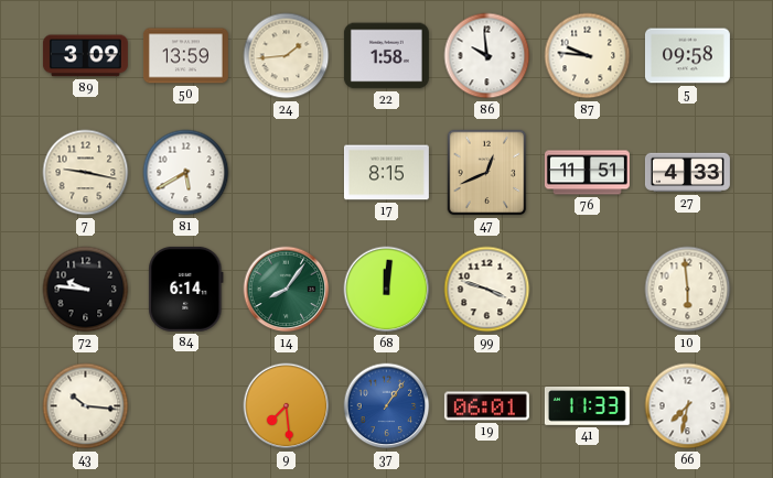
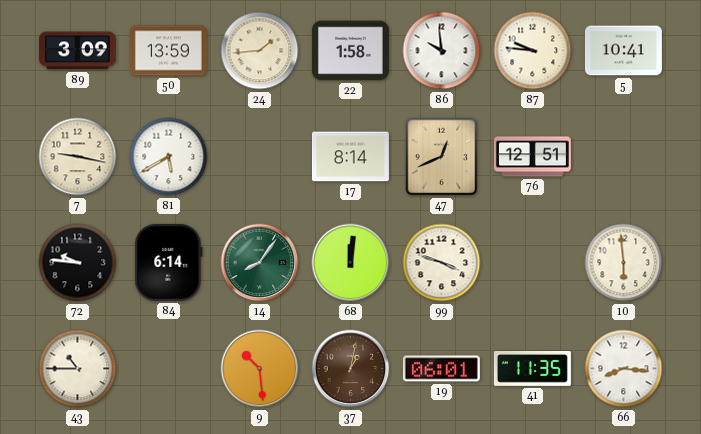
5: 09:58 -> 10:41
17: 8:15 -> 8:14
76: 11:51 -> 12:51
27: 4:33 -> none
43: 10:16 -> 10:45
9: 7:29 -> 10:29
37: 1:06 -> 1:02
37 dial: blue -> brown
41: 11:33 -> 11:35
66: 7:32 -> 8:16
